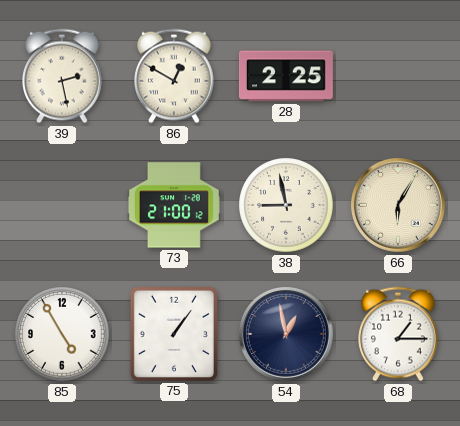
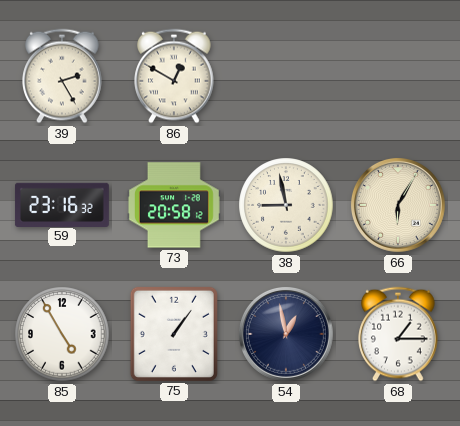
39: 2:28 -> 2:25
28: 2:25 -> none
59: none -> 23:16
73: 21:00 -> 20:58
